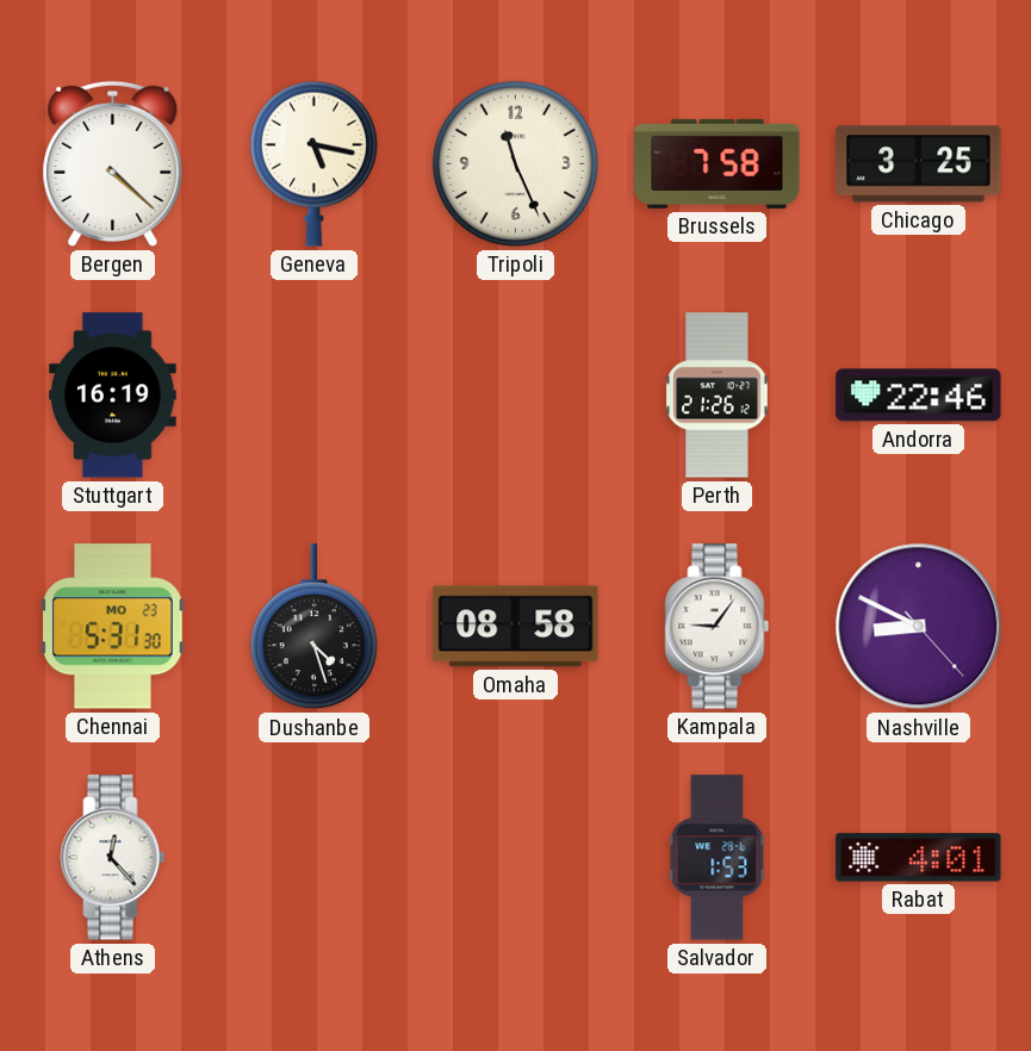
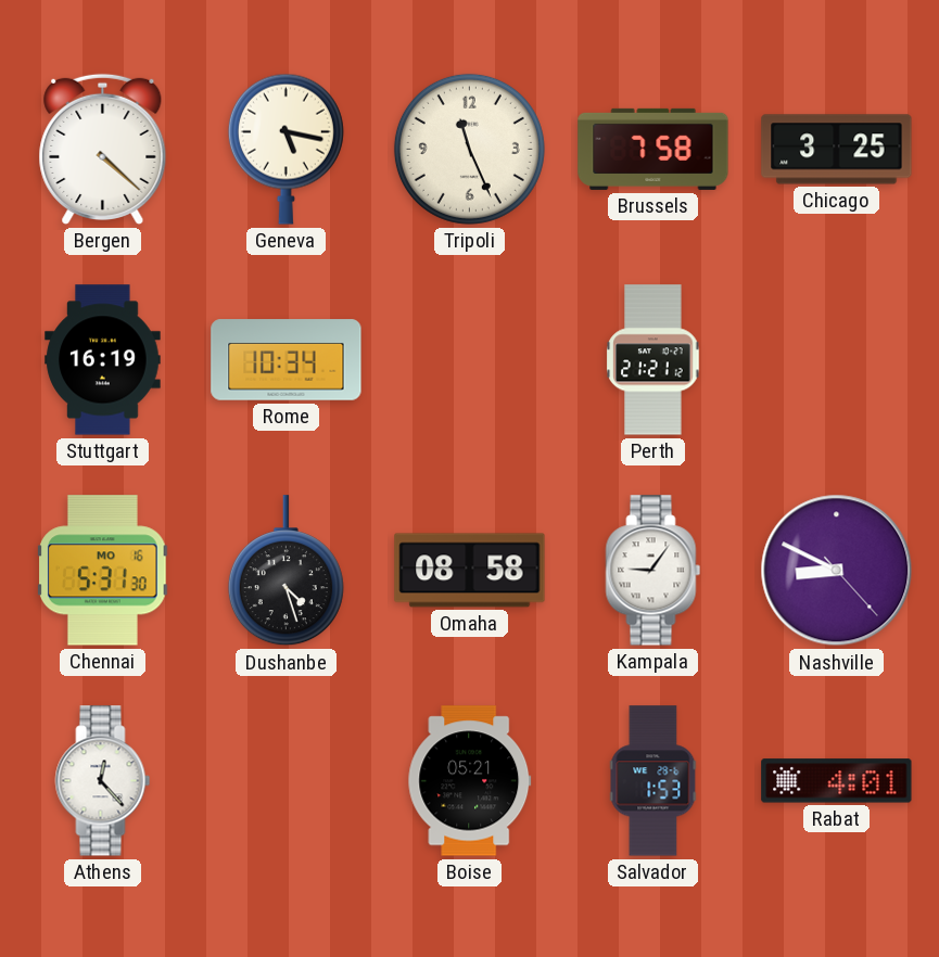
Rome: none -> 10:34
Perth: 21:26 -> 21:21
Andorra: 22:46 -> none
Chennai date: MO 23 -> MO 16
Boise: none -> 05:21
